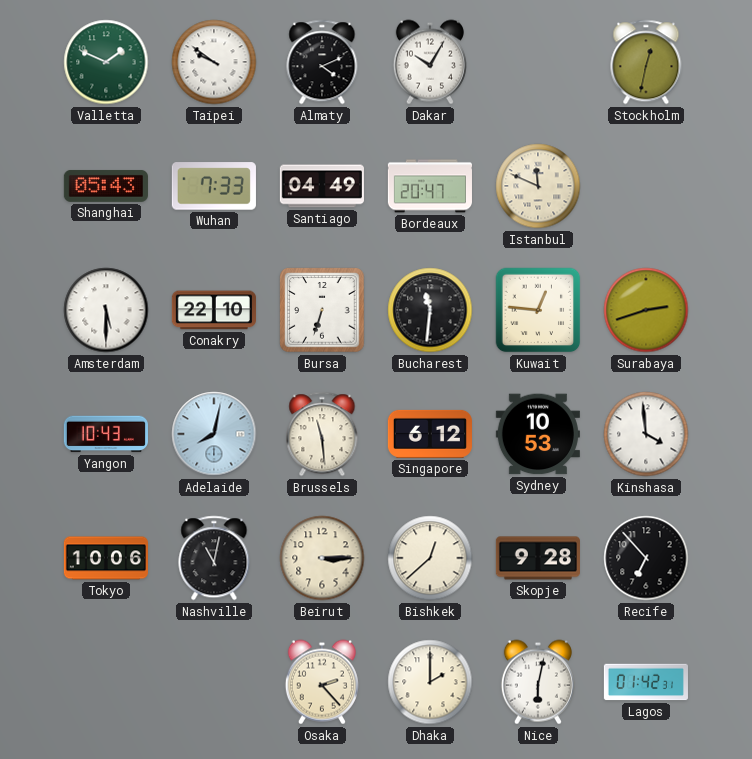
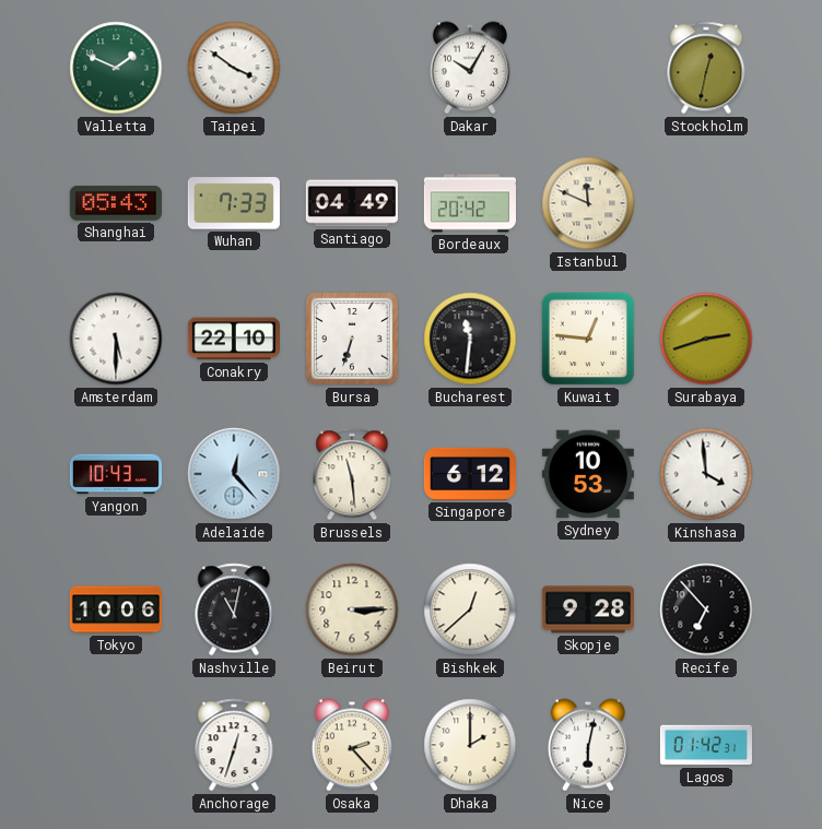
Taipei: 9:51 -> 3:51
Almaty: 4:11 -> none
Bordeaux: 20:47 -> 20:42
Adelaide: 8:02 -> 12:23
Anchorage: none -> 12:33
